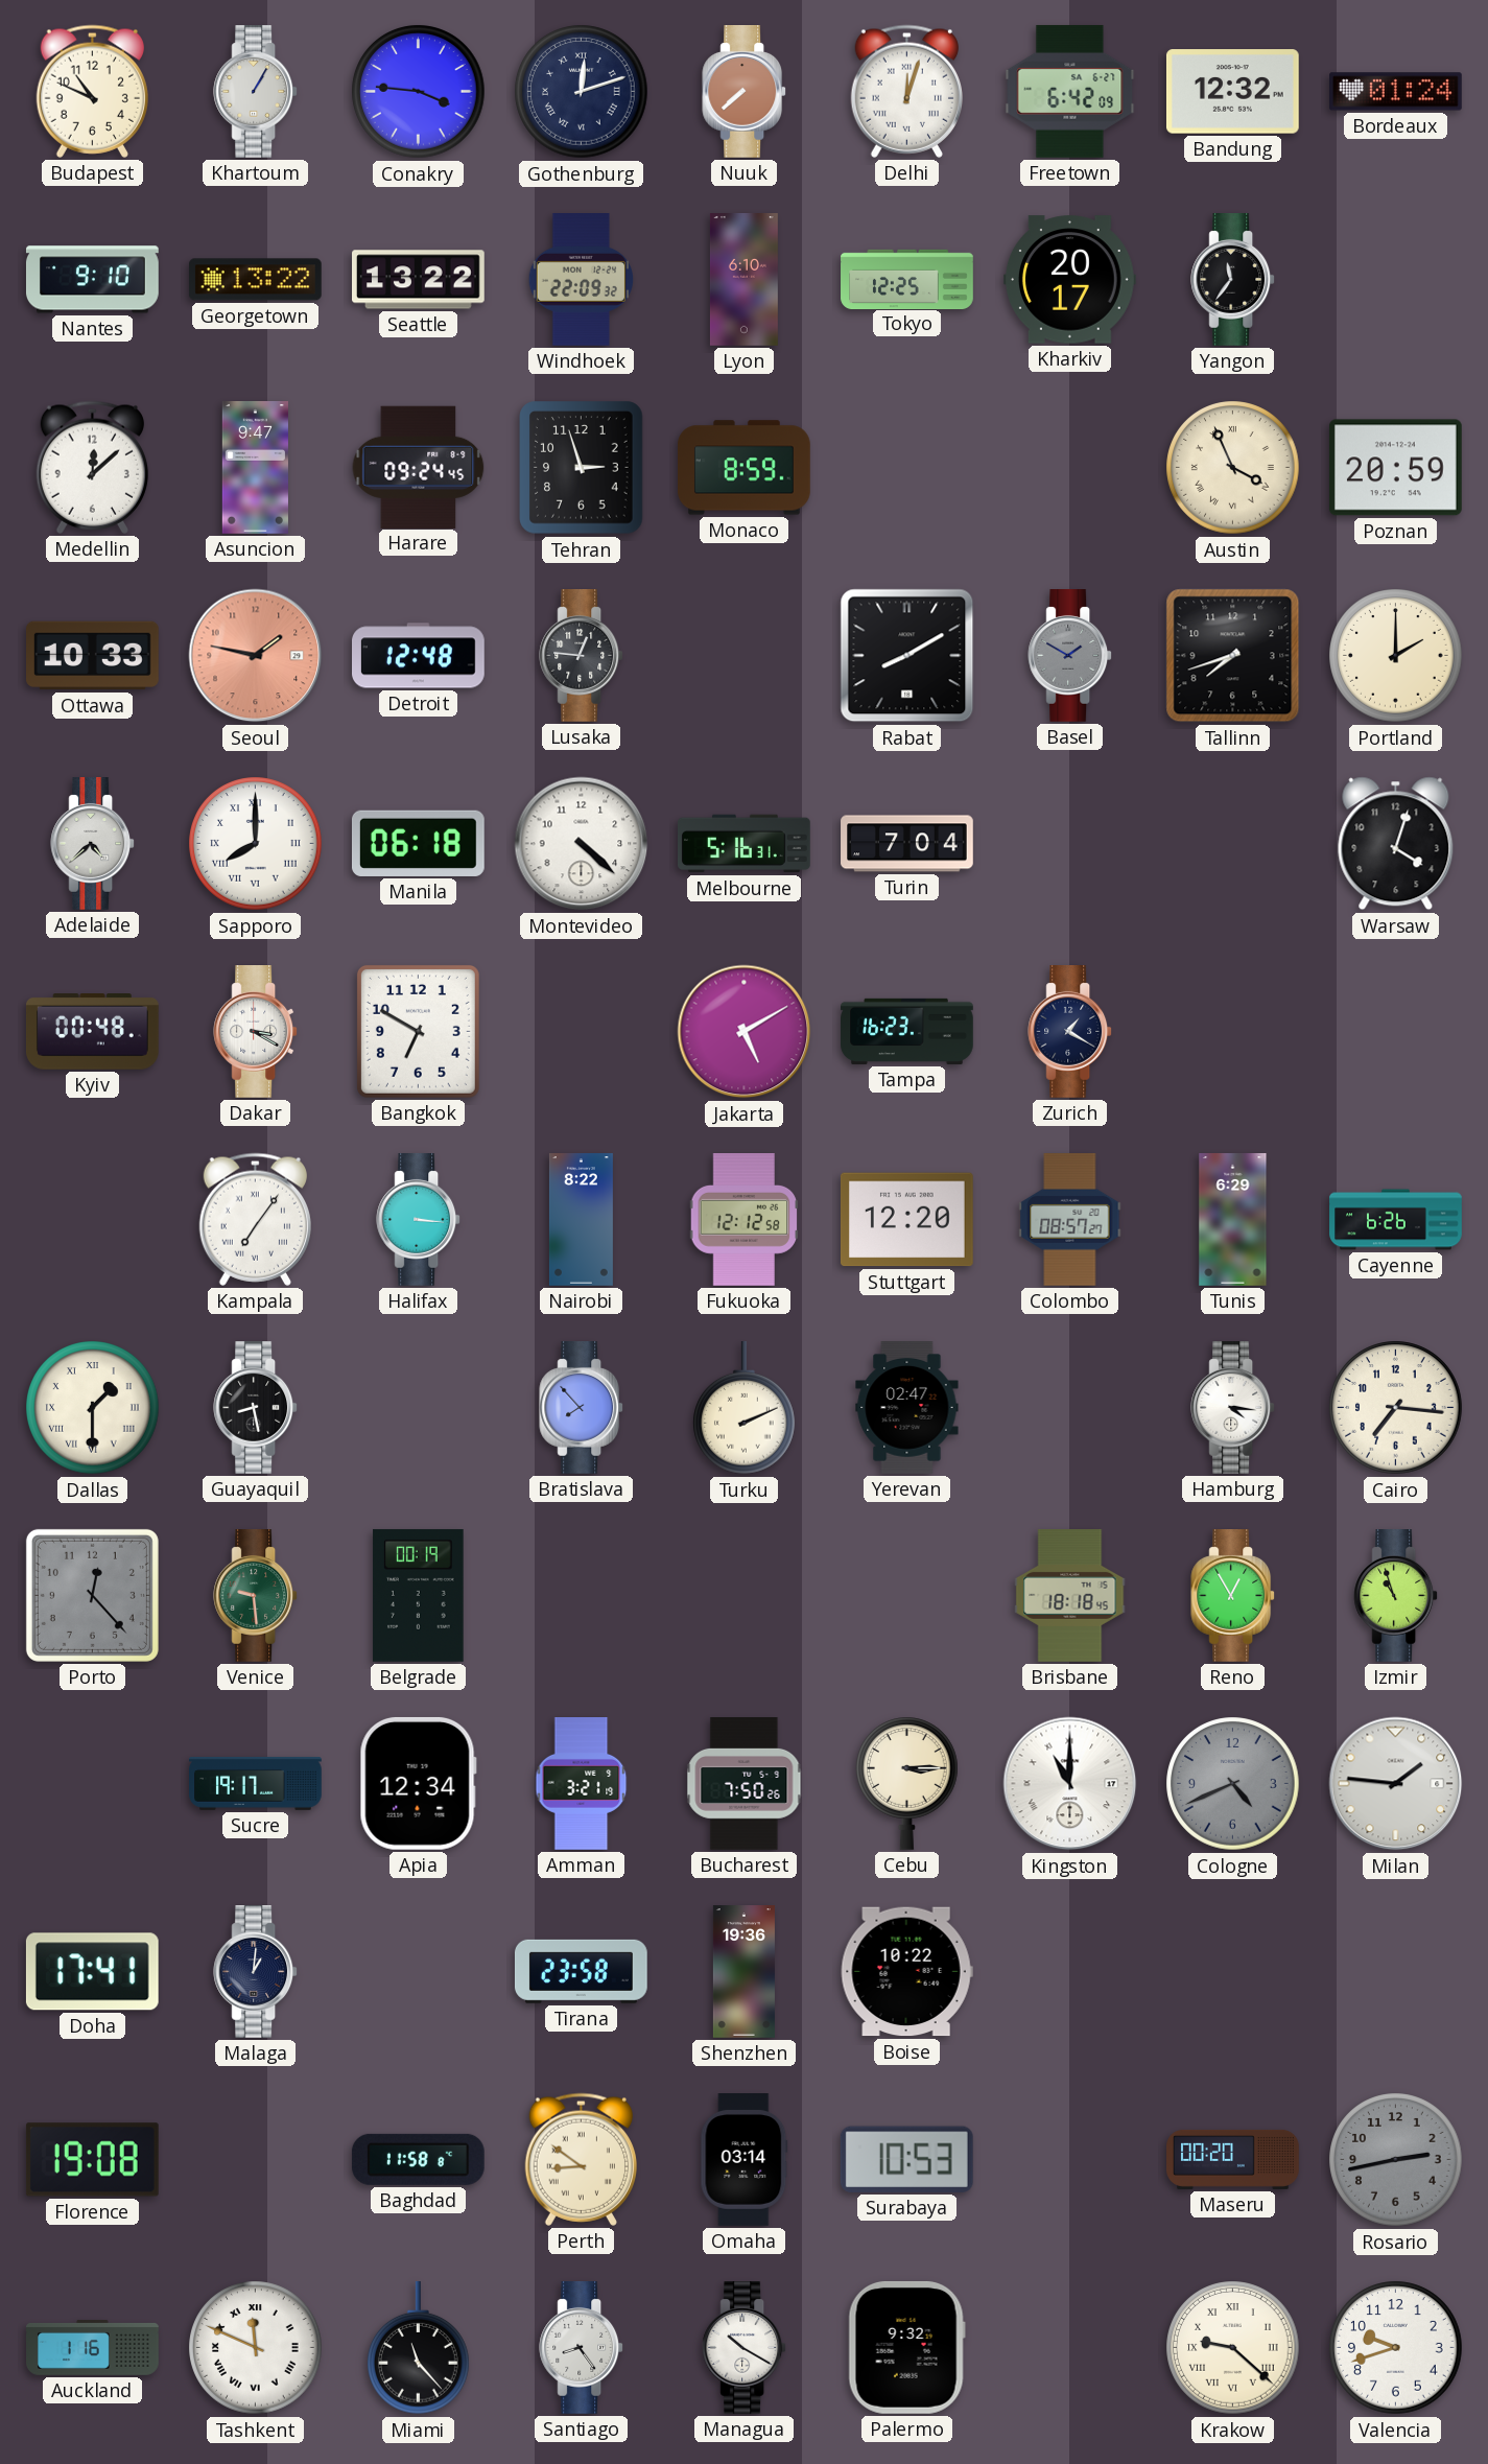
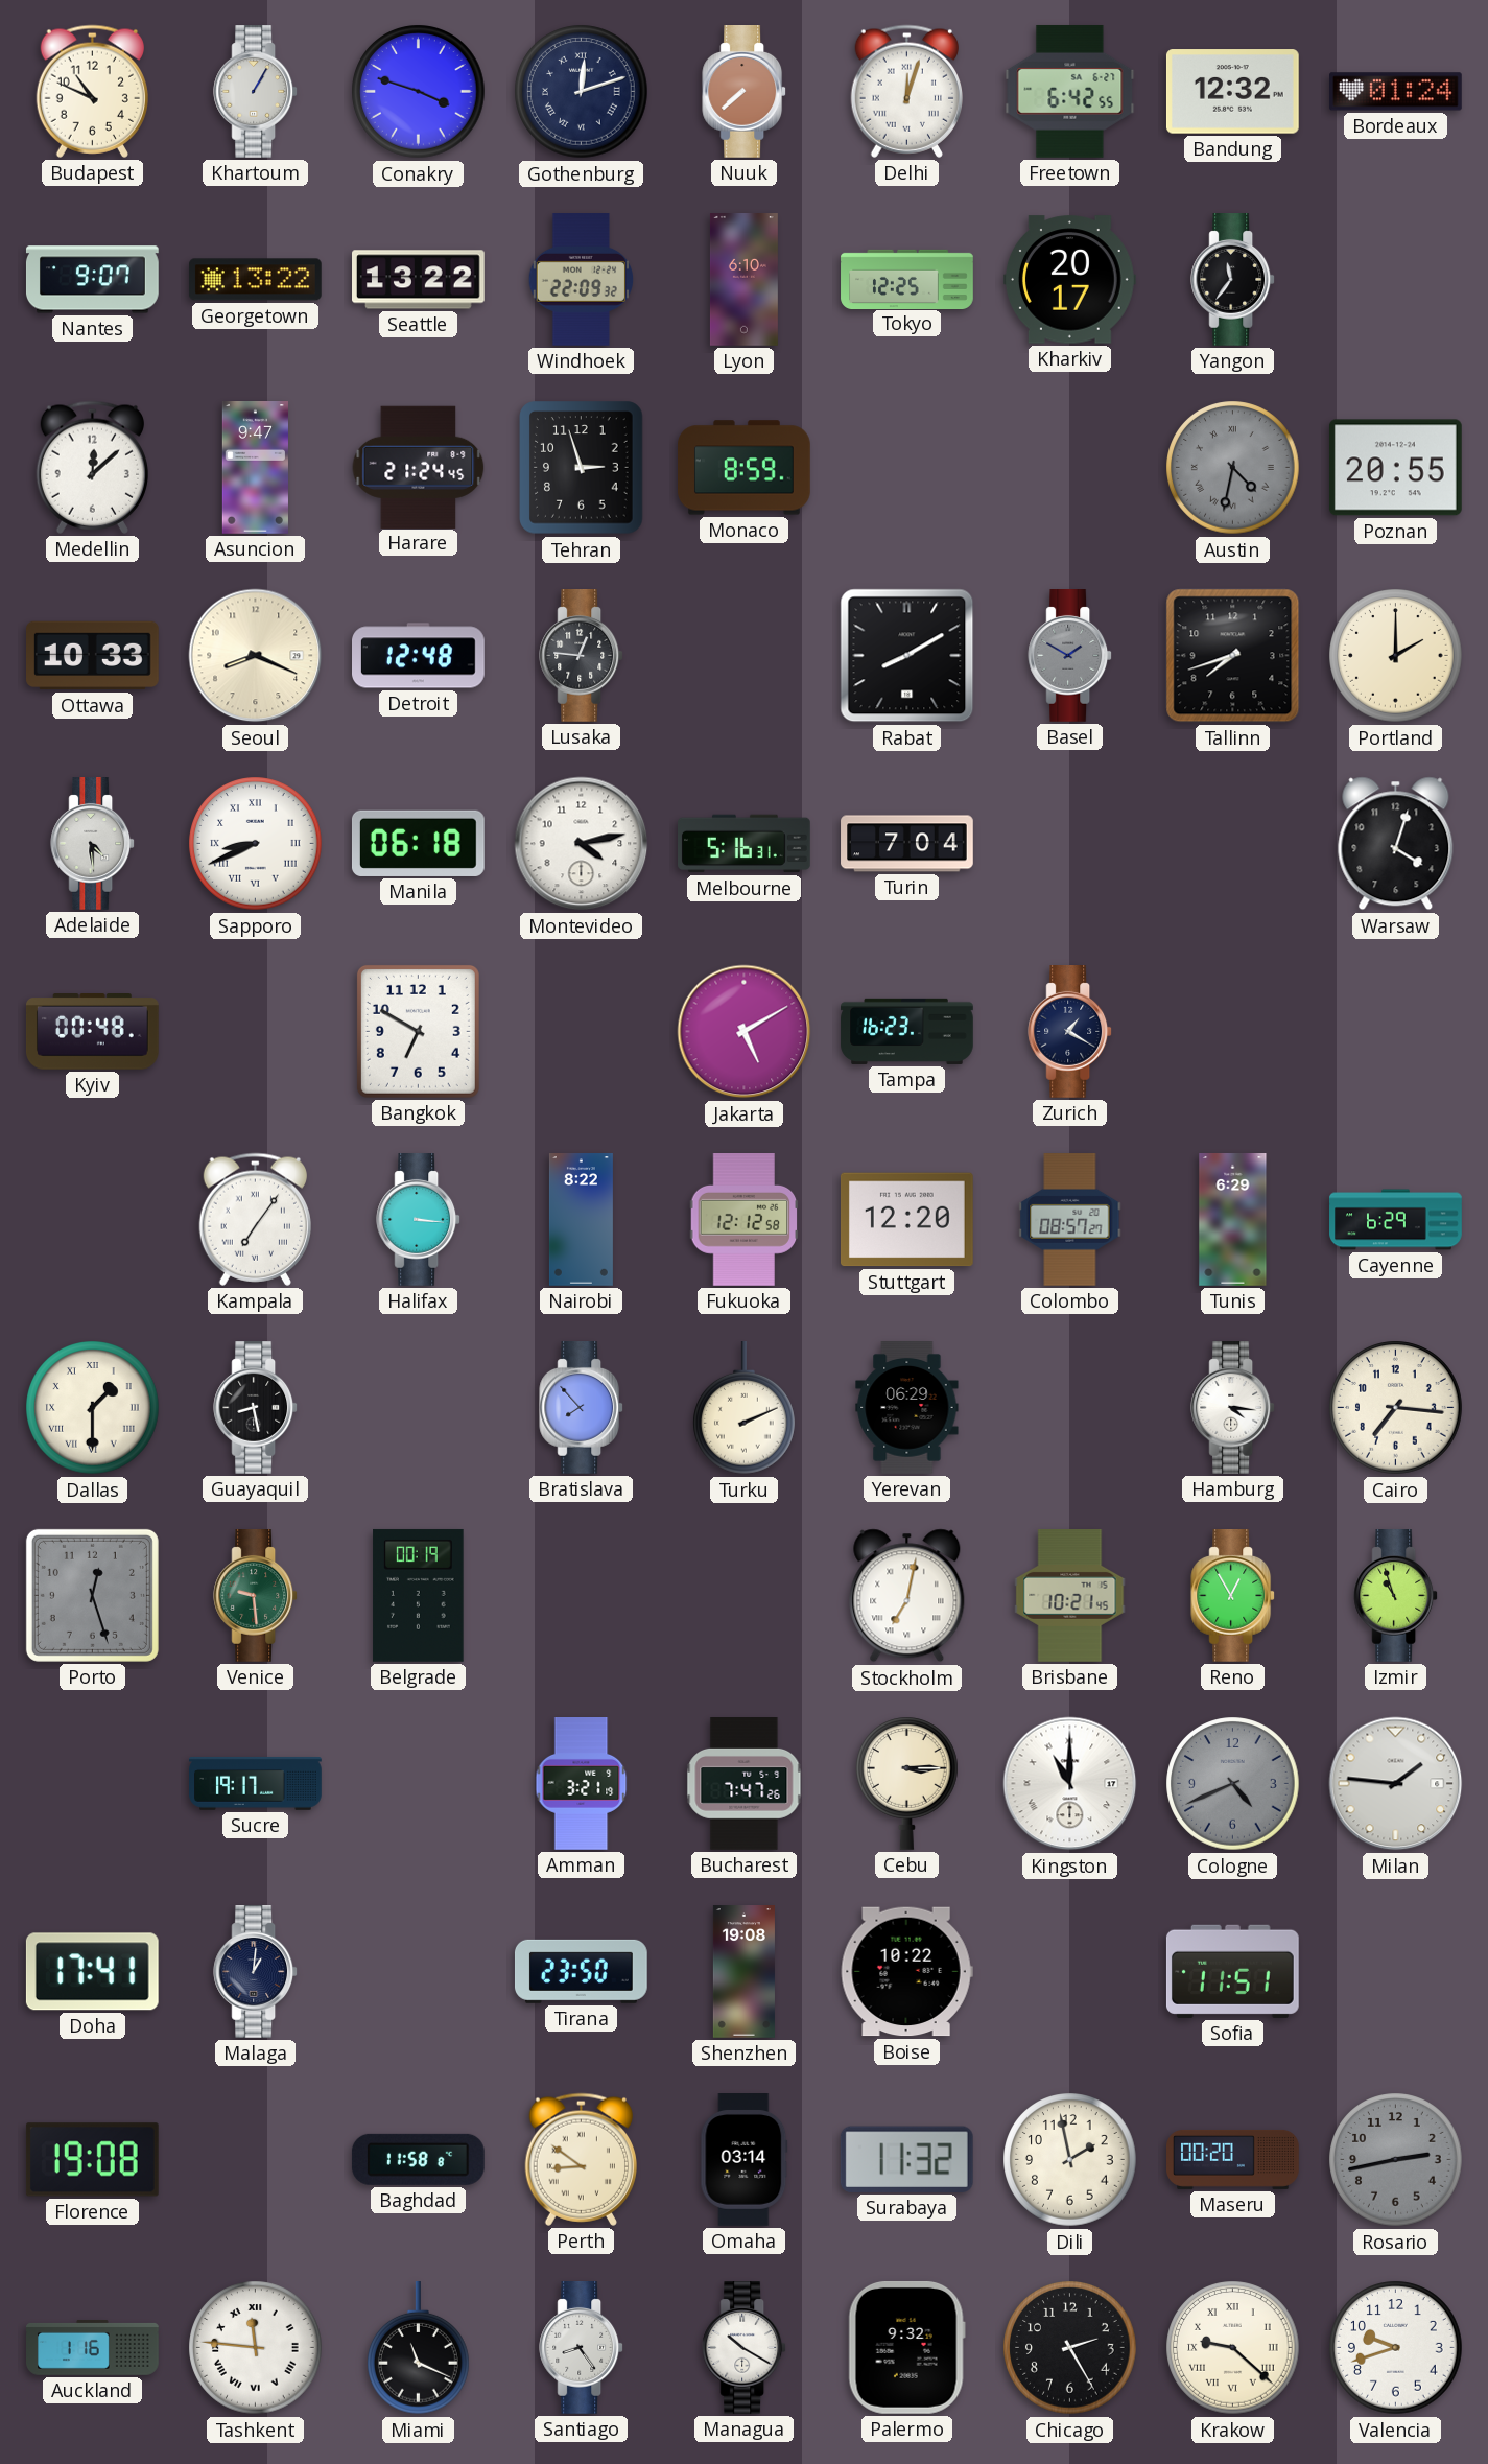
Conakry: 3:46 -> 3:48
Freetown: 6:42:09 -> 6:42:55
Nantes: 9:10 -> 9:07
Harare: 09:24 -> 21:24
Austin: 3:56 -> 4:32
Austin dial: cream -> grey
Poznan: 20:59 -> 20:55
Seoul: 1:47 -> 8:19
Seoul dial: salmon -> cream
Adelaide: 4:38 -> 4:29
Sapporo: 8:00 -> 8:41
Montevideo: 4:22 -> 4:13
Dakar: 3:20 -> none
Cayenne: 6:26 -> 6:29
Yerevan: 02:47 -> 06:29
Porto: 12:23 -> 12:27
Stockholm: none -> 7:02
Brisbane: 18:18 -> 10:21
Apia: 12:34 -> none
Bucharest: 7:50 -> 7:47
Tirana: 23:58 -> 23:50
Shenzhen: 19:36 -> 19:08
Sofia: none -> 11:51
Surabaya: 10:53 -> 11:32
Dili: none -> 1:58
Tashkent: 11:49 -> 11:46
Miami: 11:23 -> 11:19
Chicago: none -> 2:25
